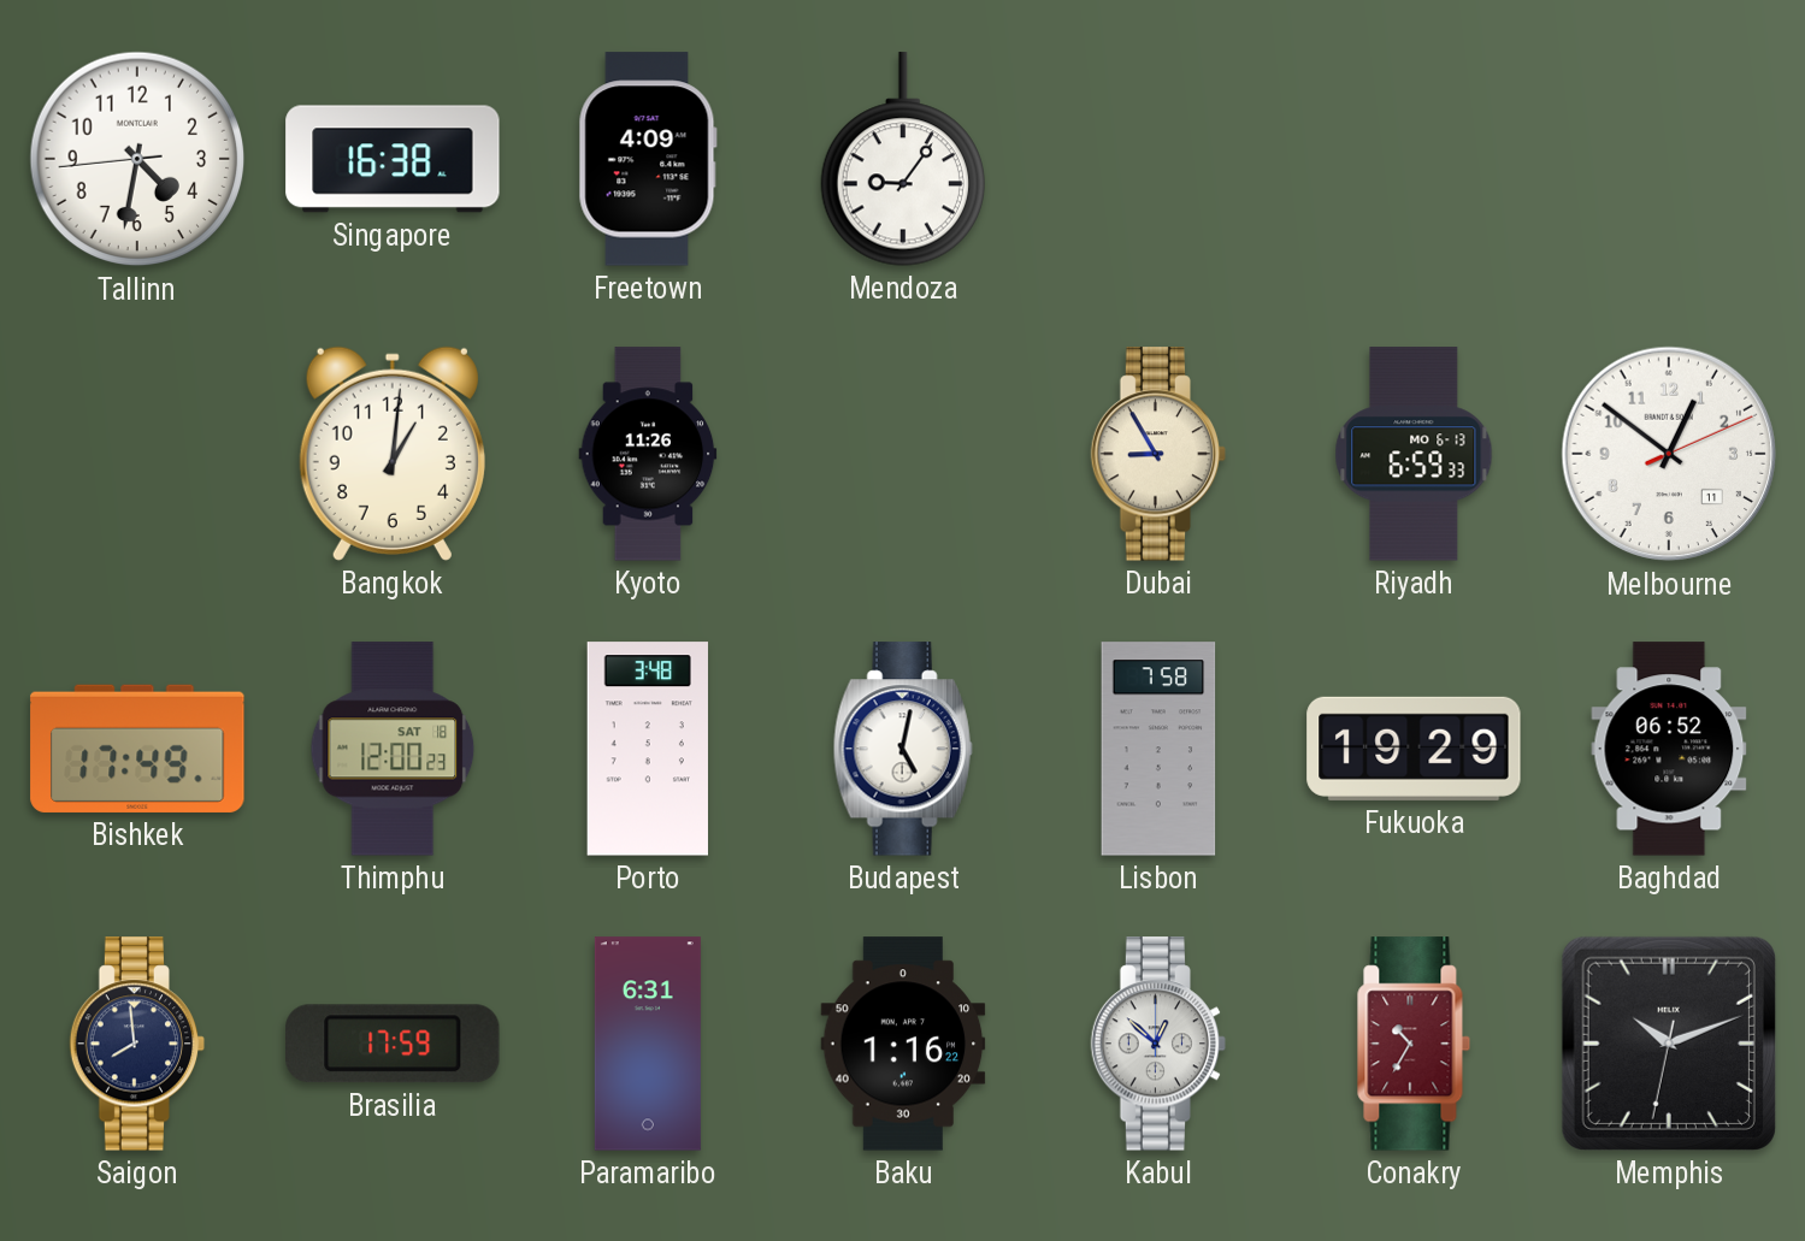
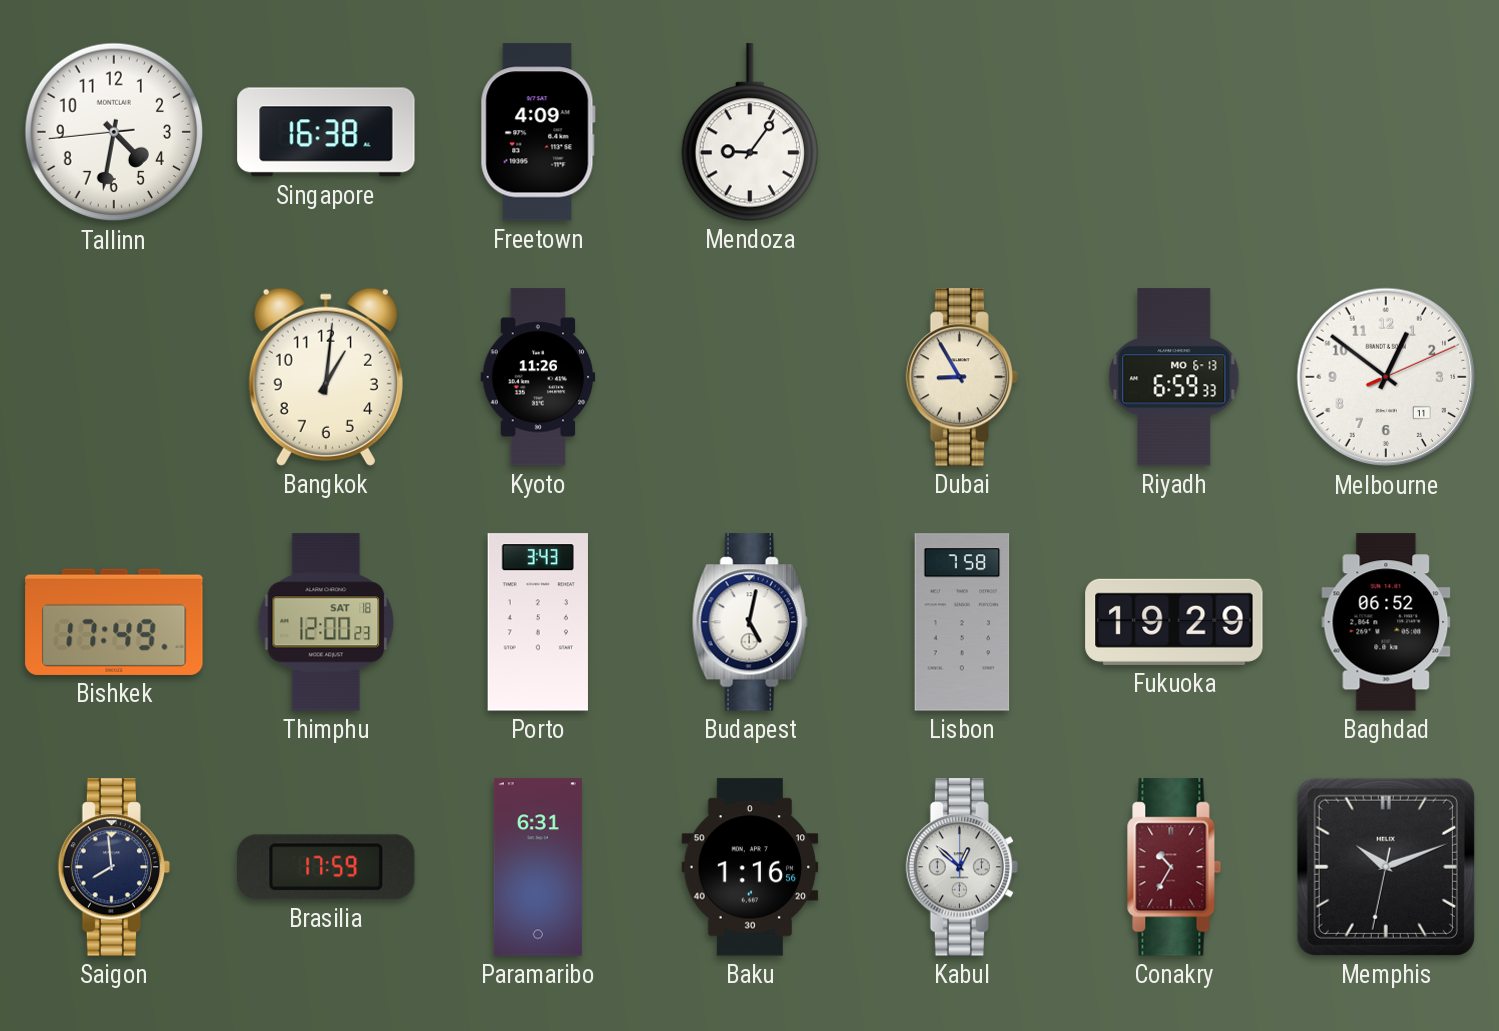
Porto: 3:48 -> 3:43
Baku: 1:16:22 -> 1:16:56
